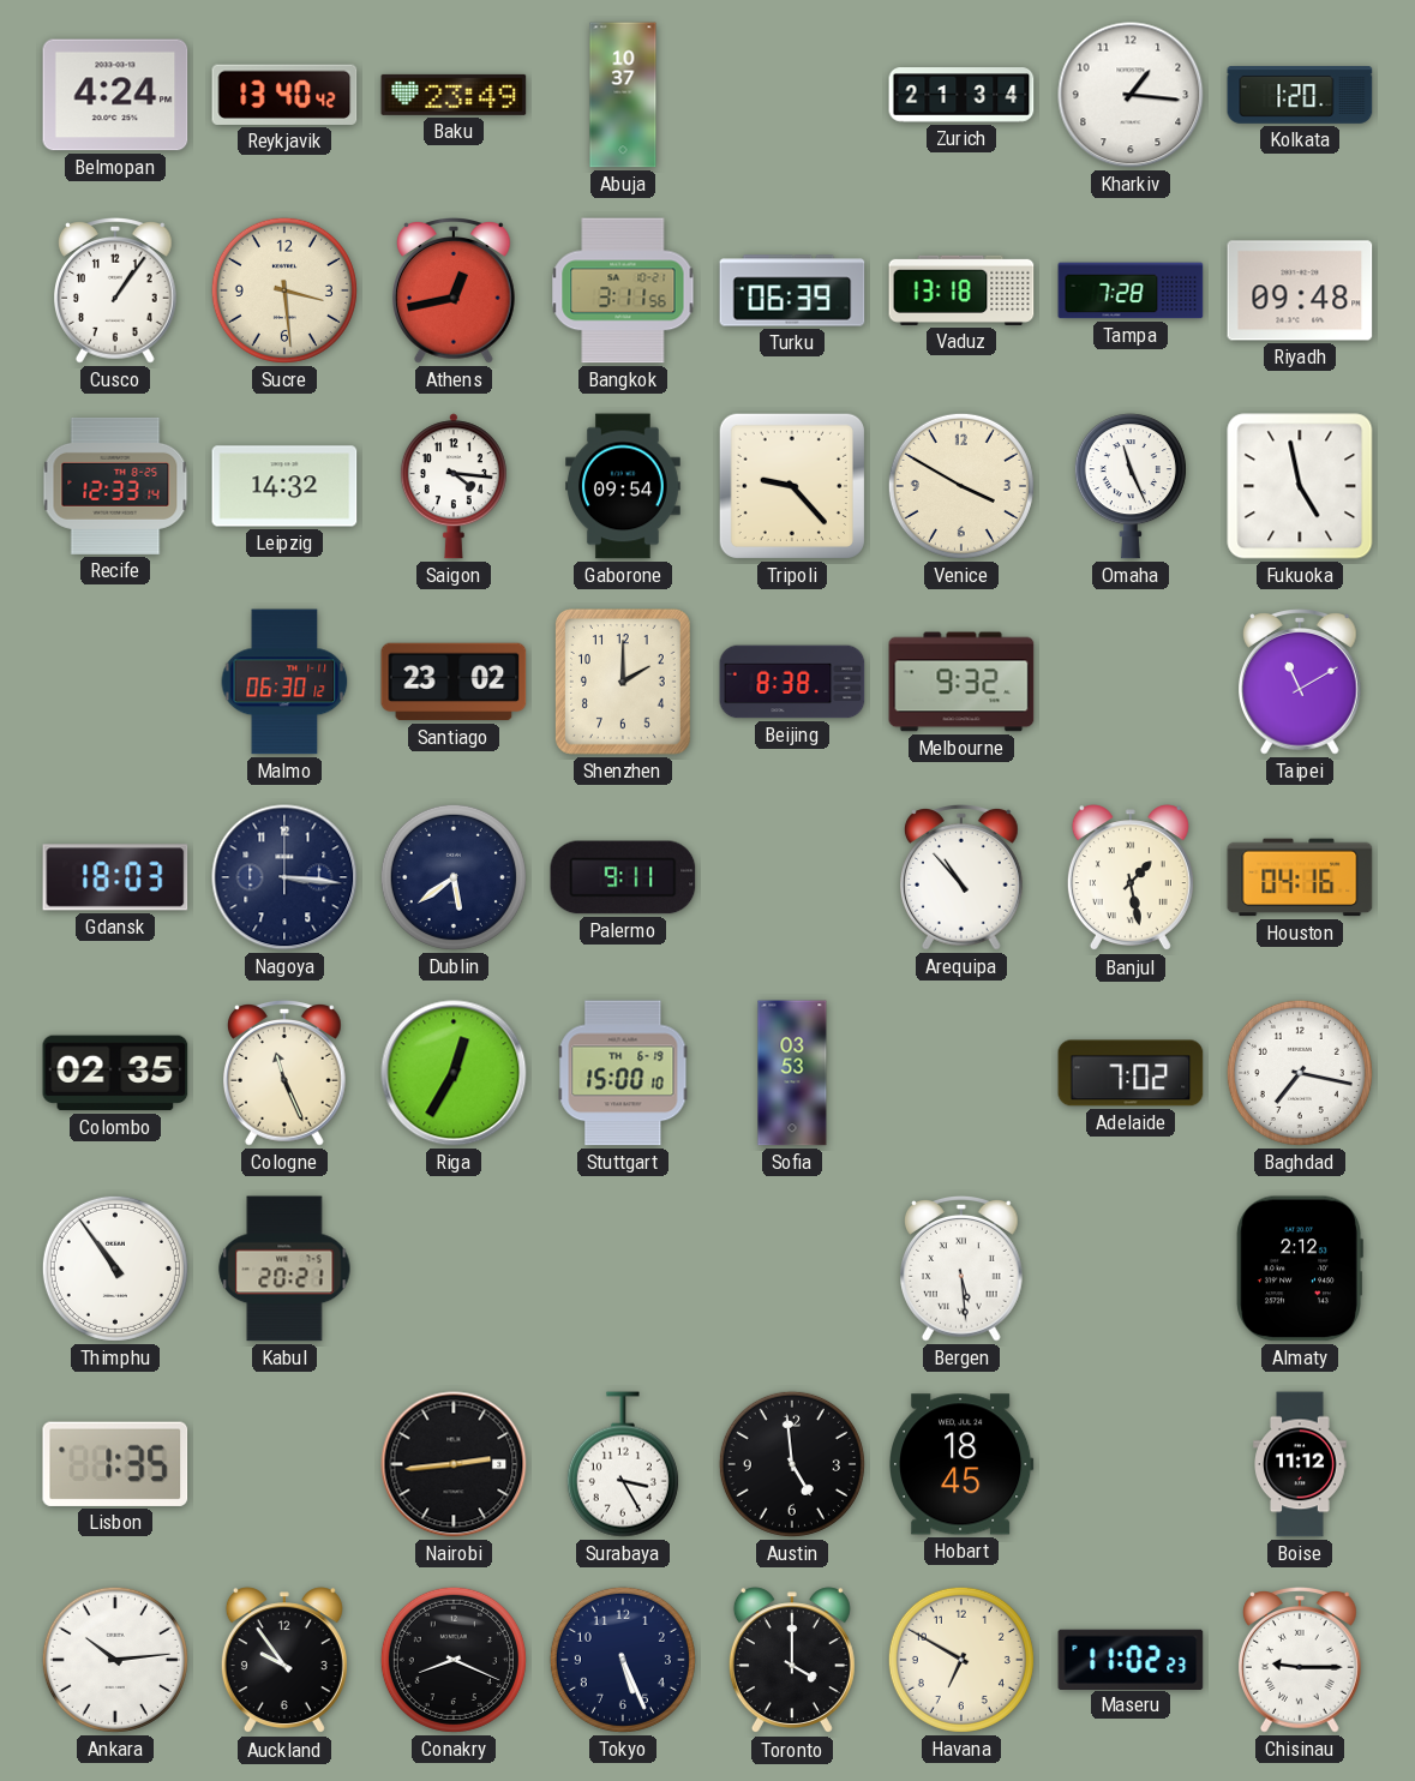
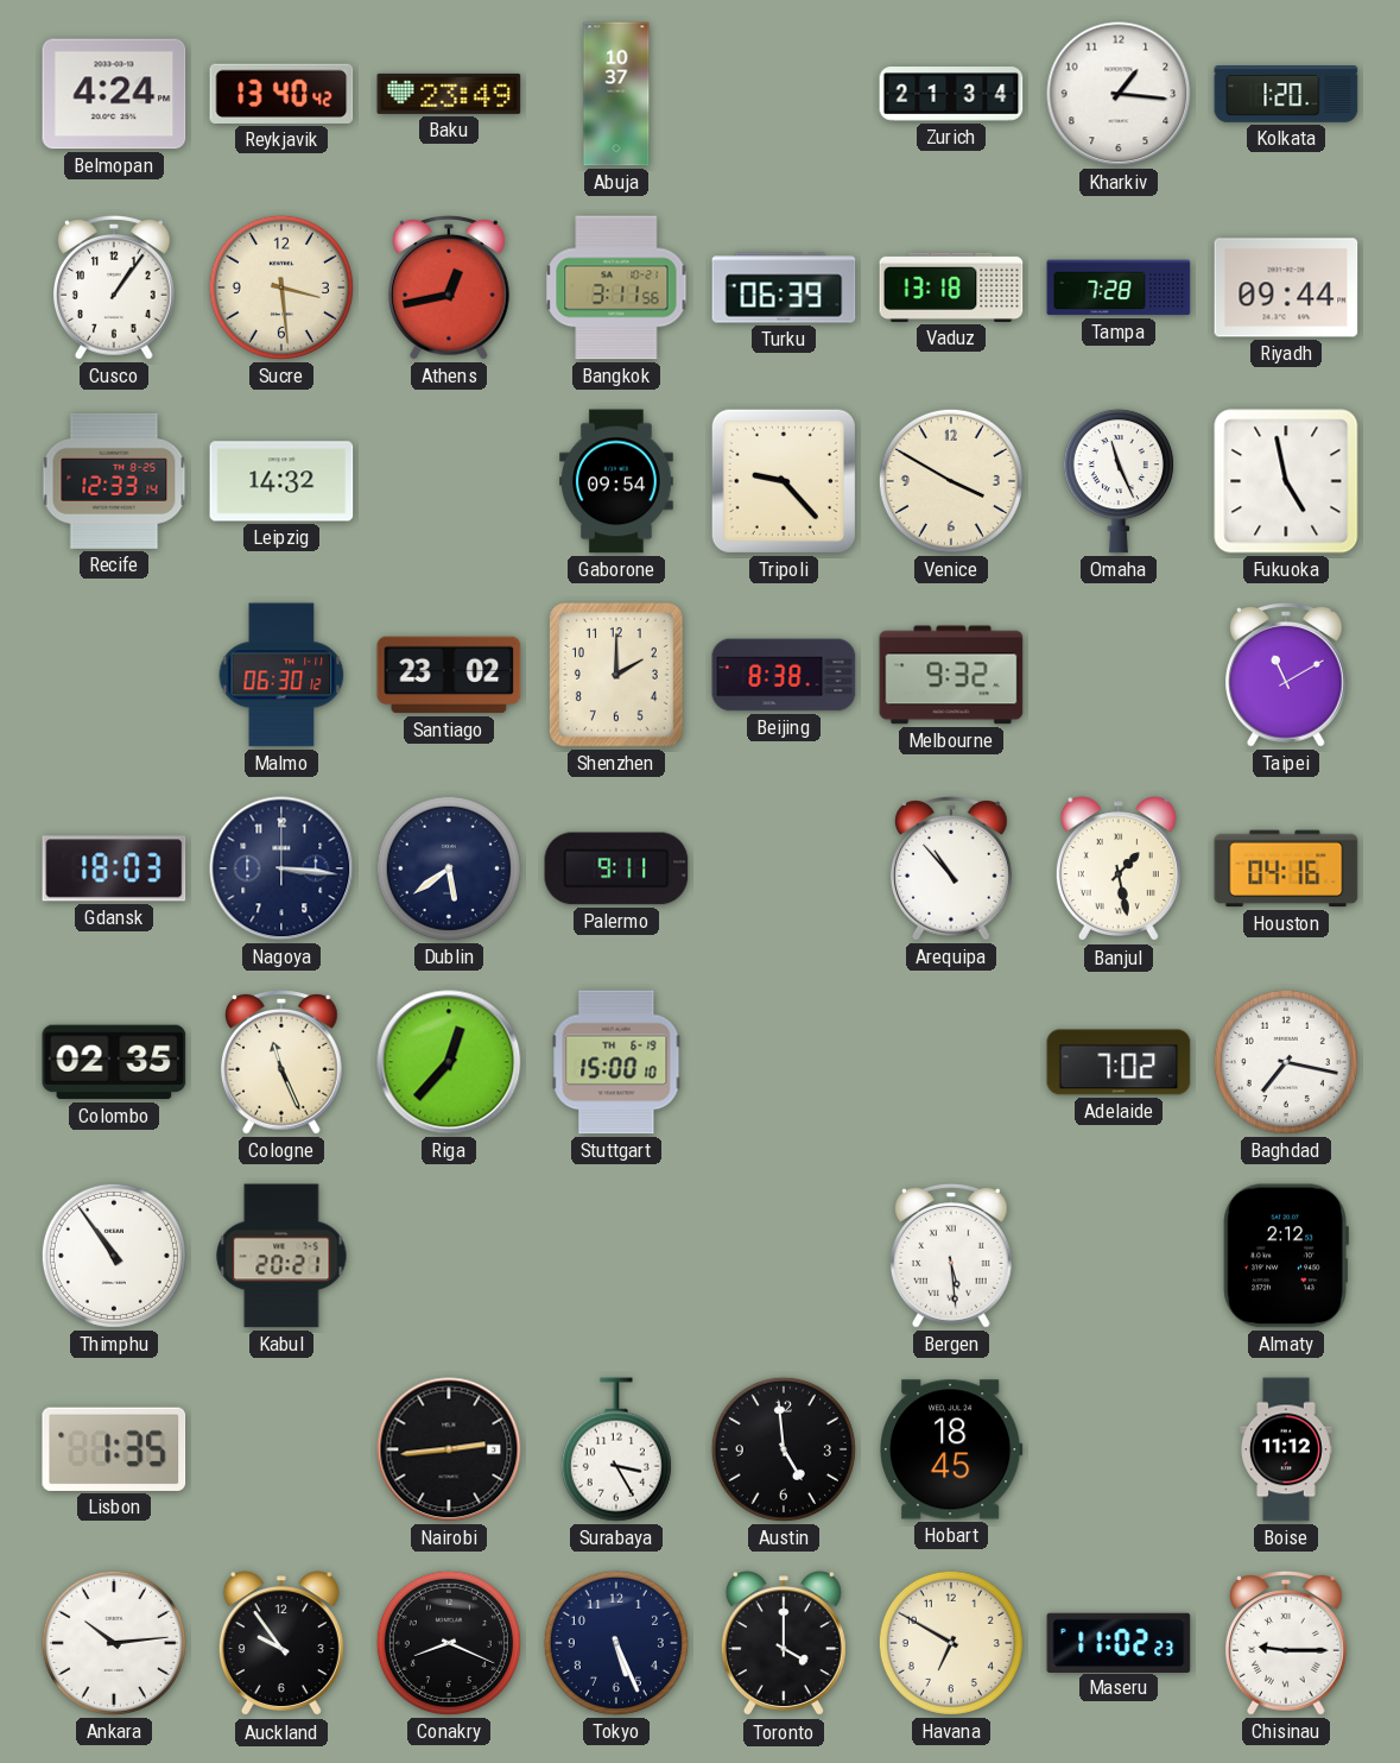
Riyadh: 09:48 -> 09:44
Saigon: 4:16 -> none
Riga: 12:35 -> 12:37
Sofia: 03:53 -> none
